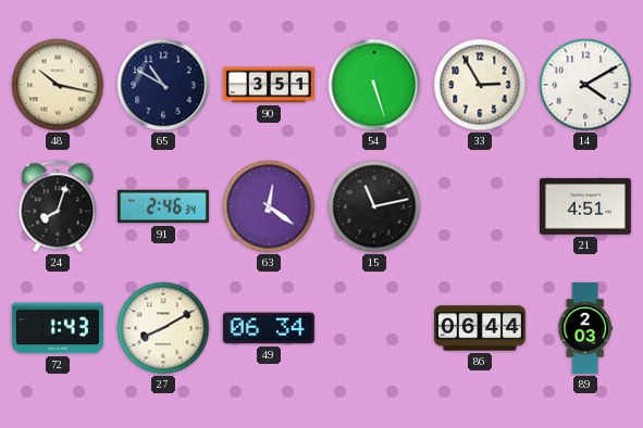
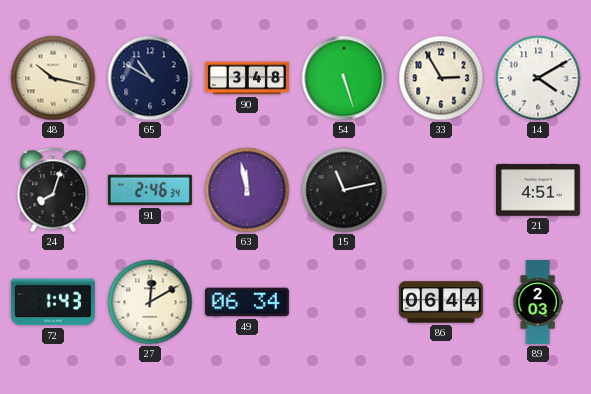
90: 3:51 -> 3:48
63: 12:21 -> 11:58
27: 8:10 -> 12:10
